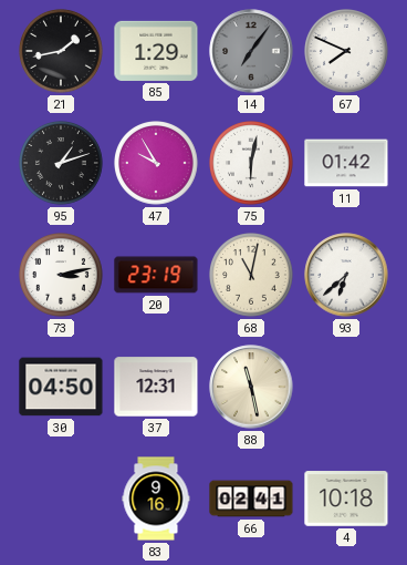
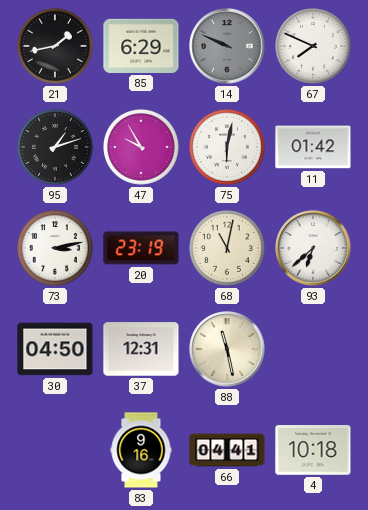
85: 1:29 -> 6:29
14: 7:06 -> 9:49
66: 02:41 -> 04:41
